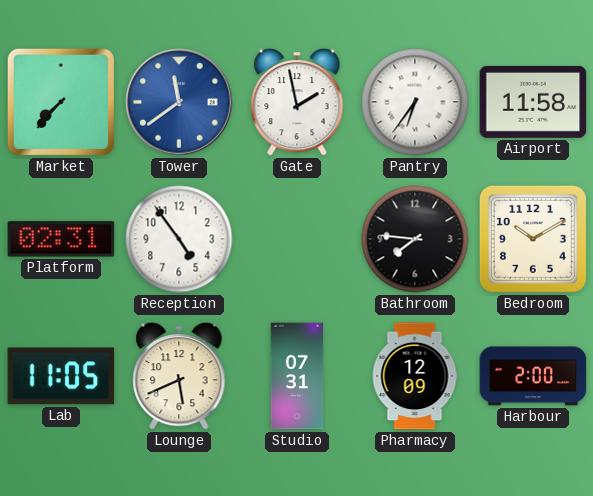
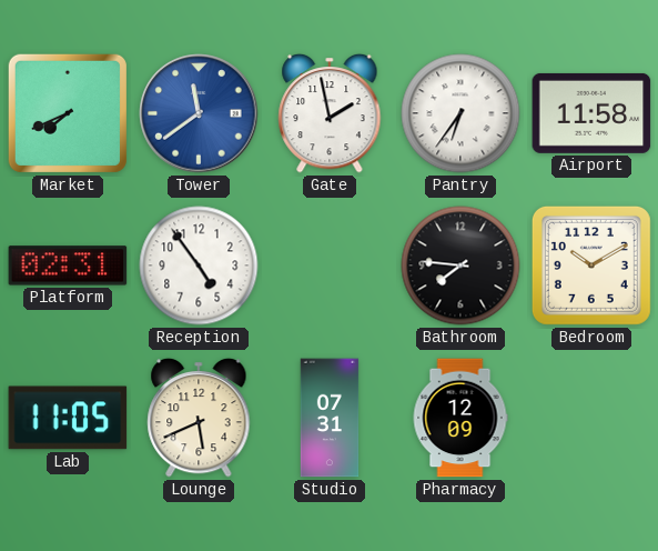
Market: 7:37 -> 7:41
Harbour: 2:00 -> none
